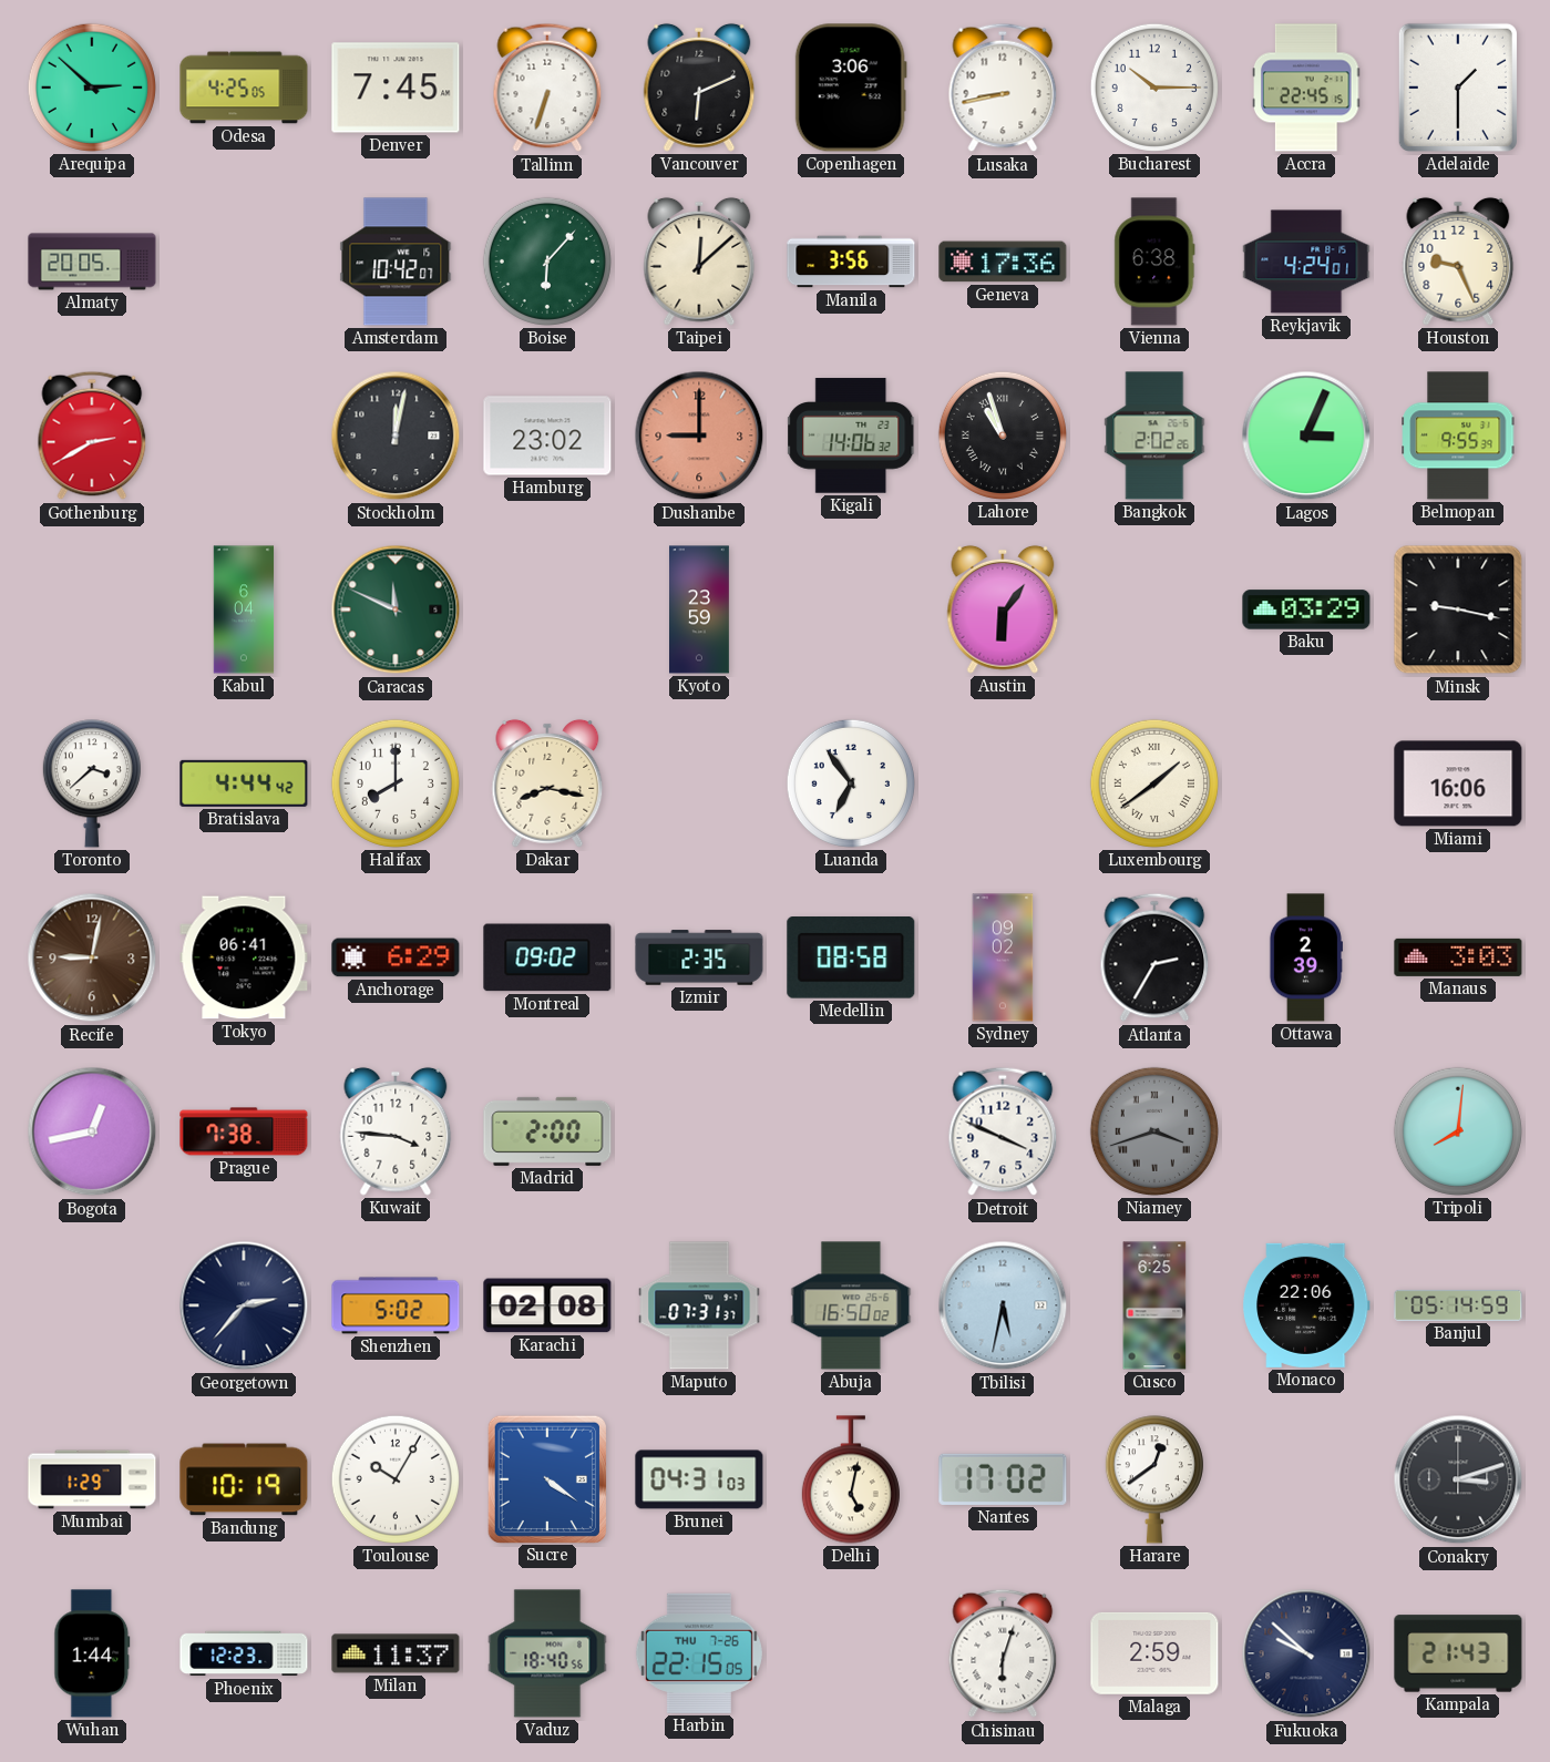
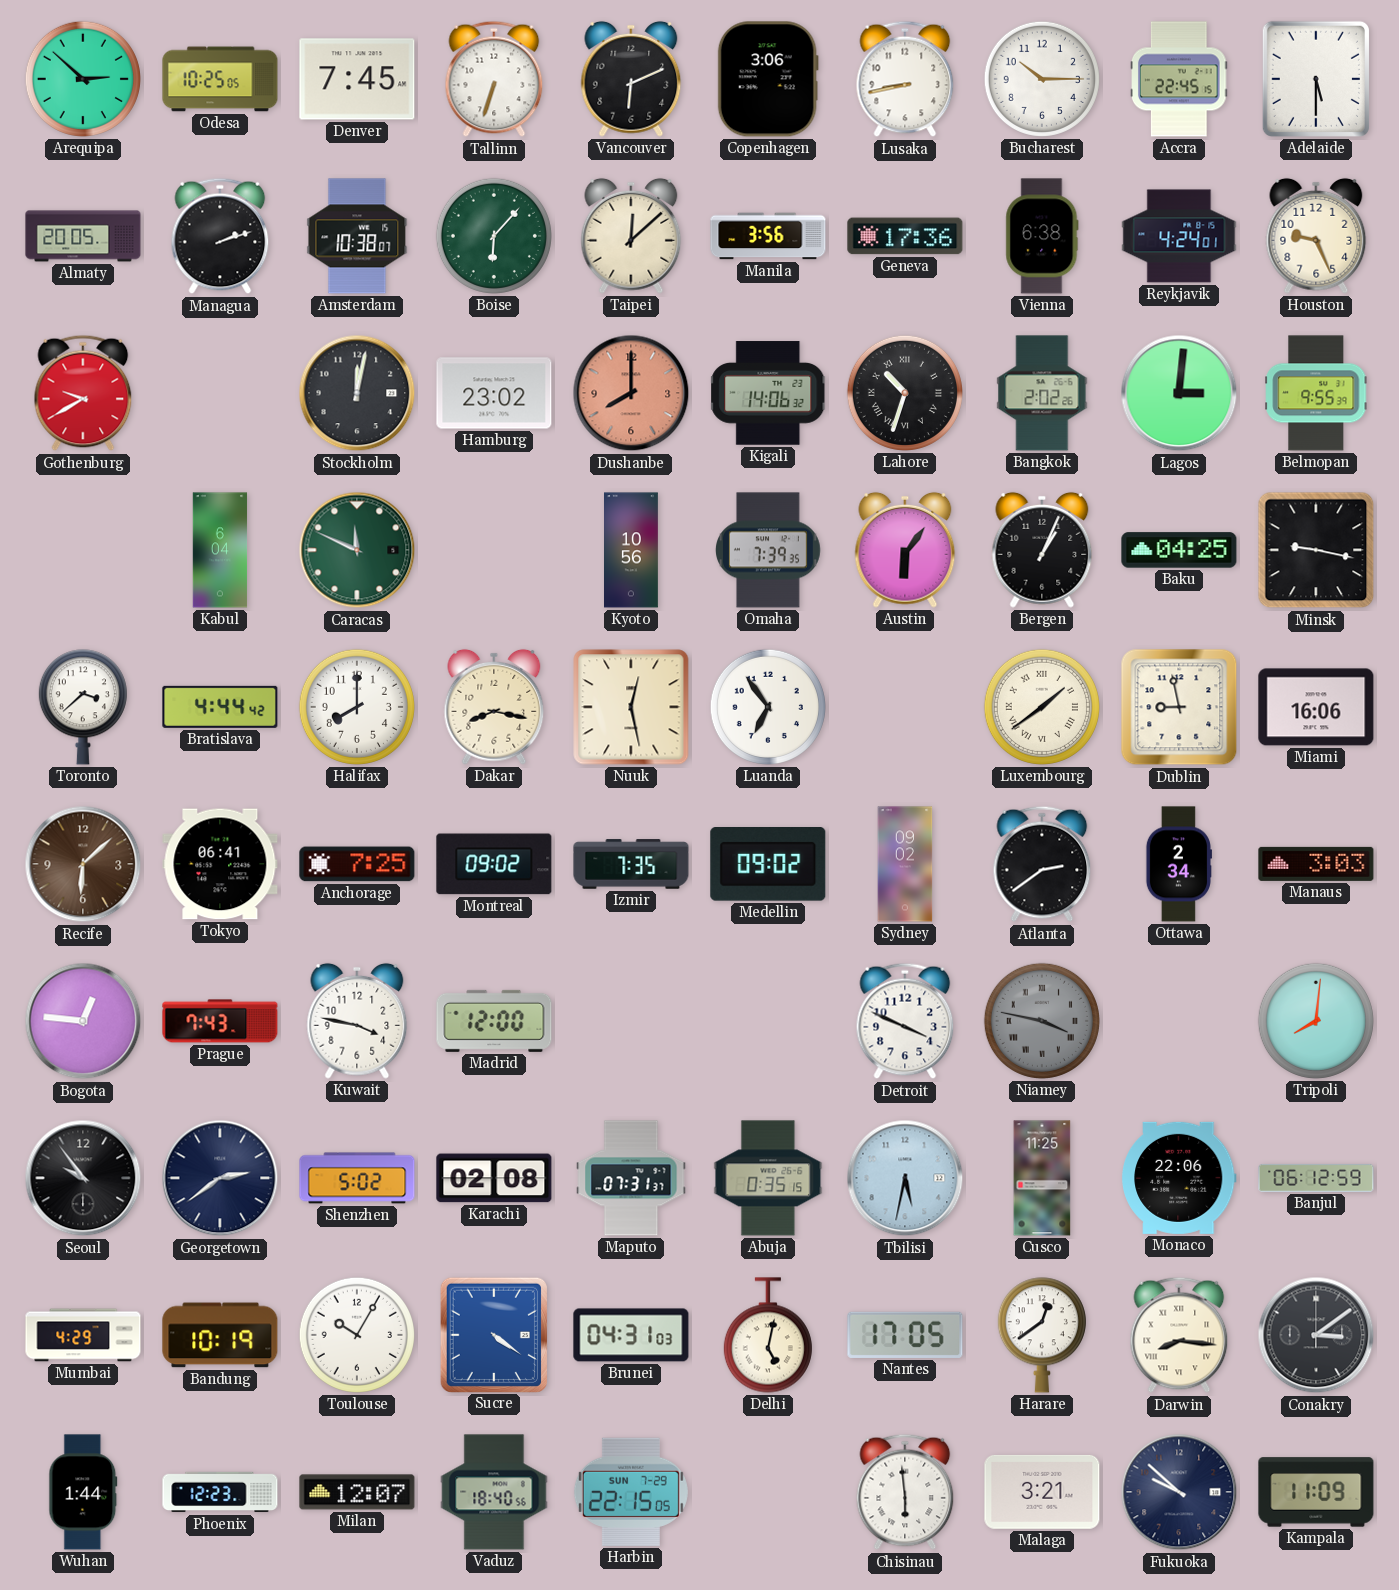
Odesa: 4:25 -> 10:25
Adelaide: 1:30 -> 5:30
Managua: none -> 2:12
Amsterdam: 10:42 -> 10:38
Gothenburg: 2:40 -> 9:40
Dushanbe: 9:00 -> 8:00
Lahore: 10:57 -> 10:33
Lagos: 3:04 -> 3:01
Kyoto: 23:59 -> 10:56
Omaha: none -> 7:39
Bergen: none -> 1:04
Baku: 03:29 -> 04:25
Nuuk: none -> 12:28
Dublin: none -> 8:58
Recife: 9:02 -> 6:08
Anchorage: 6:29 -> 7:25
Izmir: 2:35 -> 7:35
Medellin: 08:58 -> 09:02
Atlanta: 2:35 -> 2:39
Ottawa: 2:39 -> 2:34
Bogota: 12:43 -> 12:46
Prague: 7:38 -> 7:43
Kuwait: 3:46 -> 3:47
Madrid: 2:00 -> 12:00
Niamey: 3:42 -> 3:47
Seoul: none -> 9:54
Georgetown: 2:37 -> 2:39
Abuja: 16:50 -> 0:35
Cusco: 6:25 -> 11:25
Banjul: 05:14 -> 06:12
Mumbai: 1:29 -> 4:29
Nantes: 17:02 -> 17:05
Darwin: none -> 8:16
Conakry: 3:12 -> 3:09
Milan: 11:37 -> 12:07
Harbin date: THU 7-26 -> SUN 7-29
Chisinau: 6:03 -> 5:59
Malaga: 2:59 -> 3:21
Kampala: 21:43 -> 11:09
